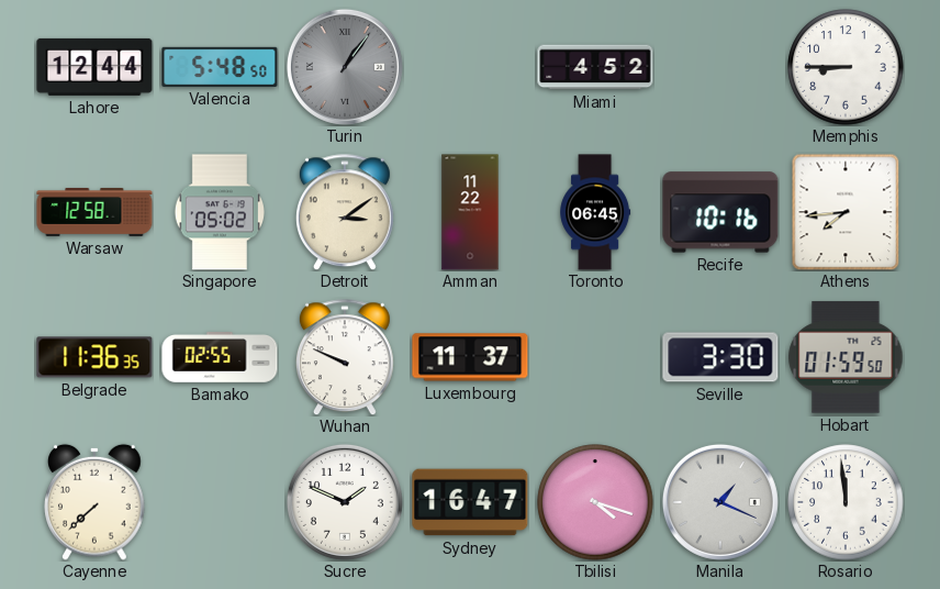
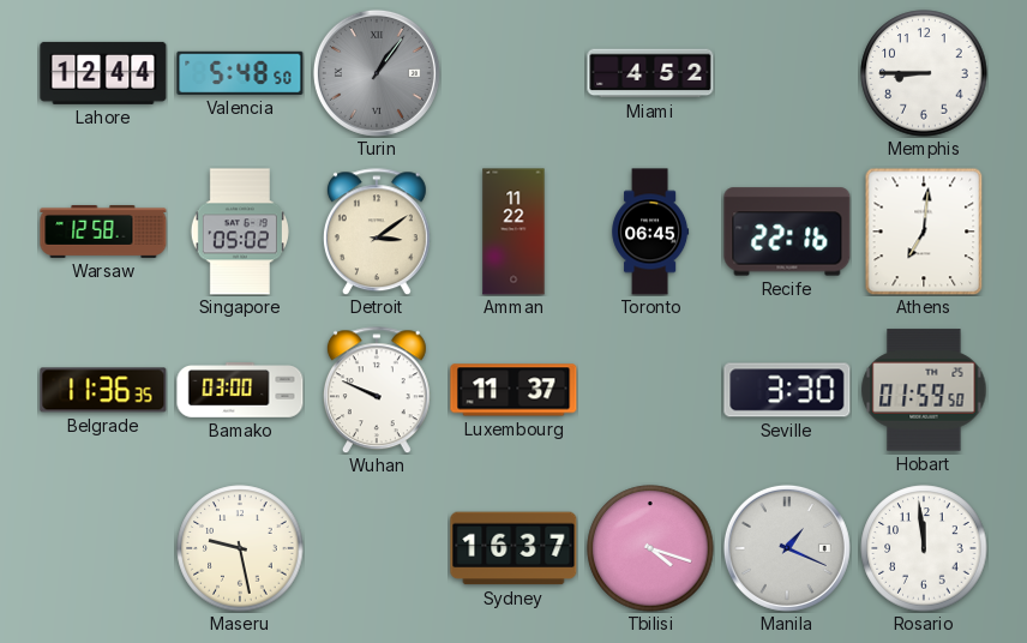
Recife: 10:16 -> 22:16
Athens: 7:44 -> 7:01
Bamako: 02:55 -> 03:00
Cayenne: 7:38 -> none
Maseru: none -> 9:28
Sucre: 1:49 -> none
Sydney: 16:47 -> 16:37
